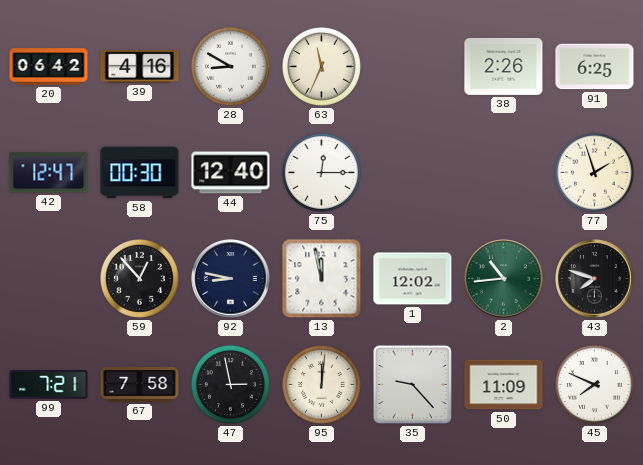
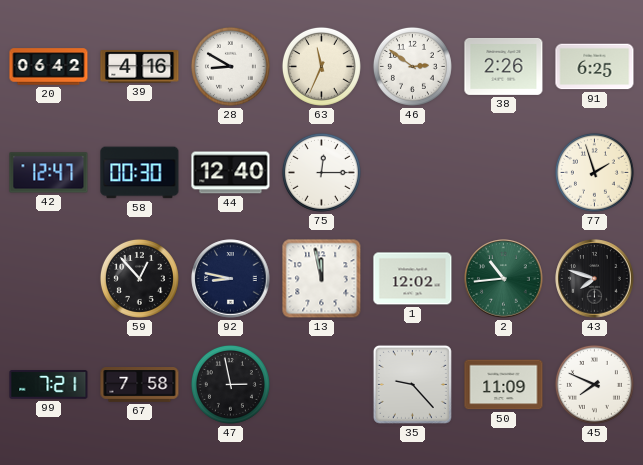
46: none -> 2:51
95: 12:01 -> none
